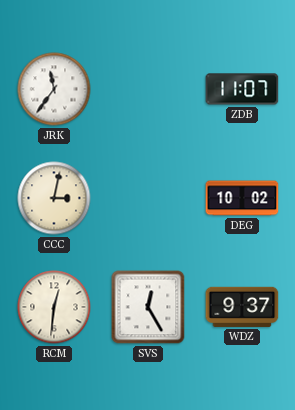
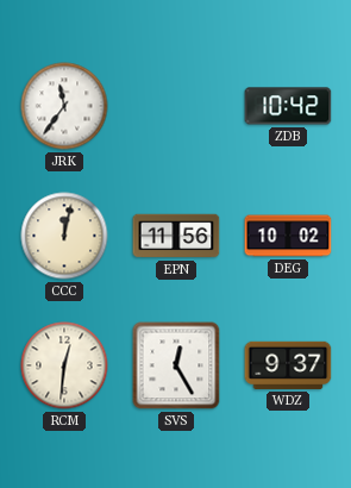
ZDB: 11:07 -> 10:42
CCC: 3:02 -> 12:02
EPN: none -> 11:56
